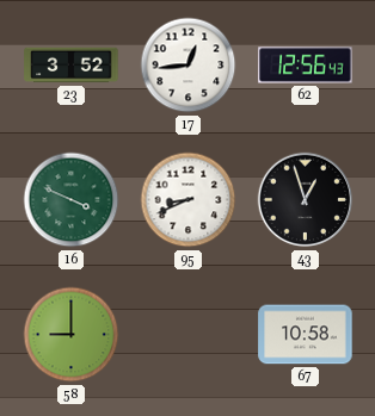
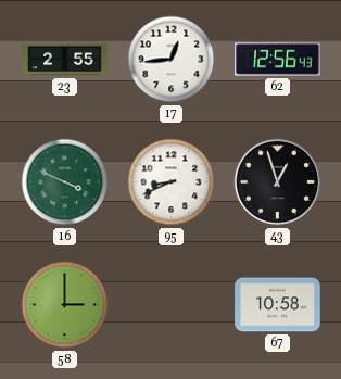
23: 3:52 -> 2:55
58: 9:00 -> 3:00
